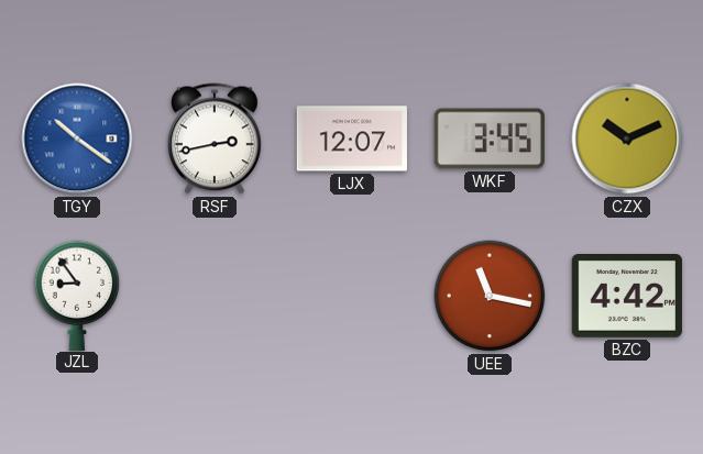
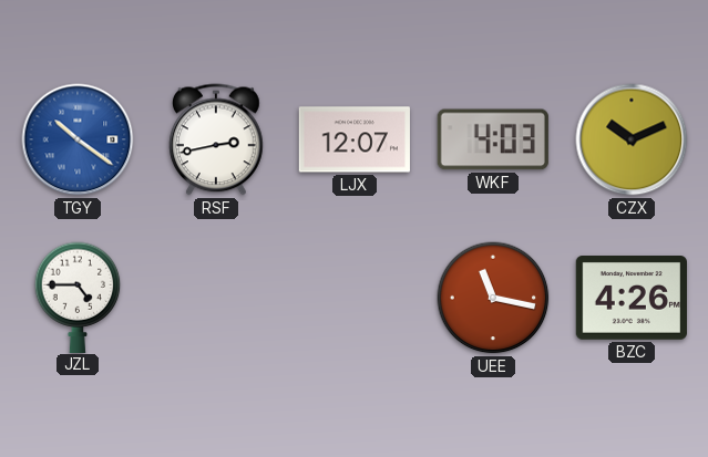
WKF: 3:45 -> 4:03
JZL: 8:54 -> 4:45
BZC: 4:42 -> 4:26
